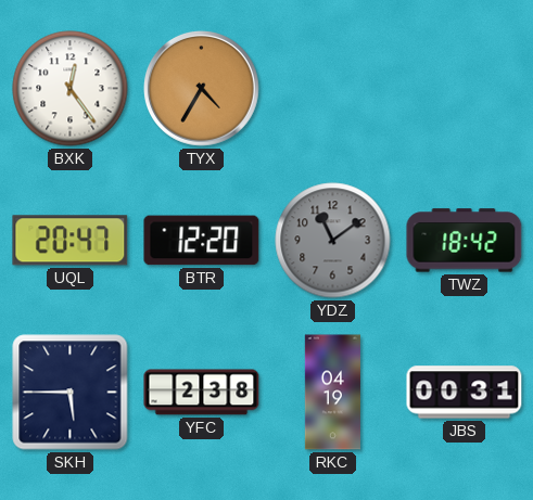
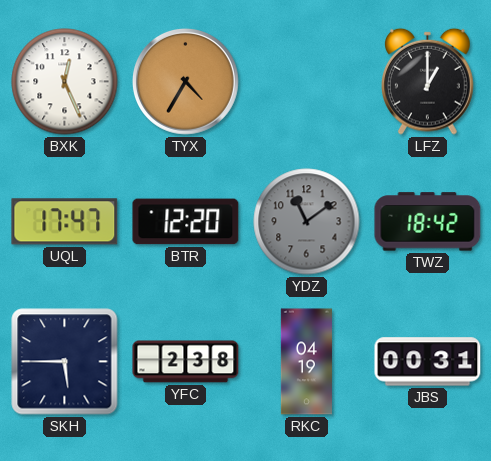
BXK: 12:24 -> 12:26
LFZ: none -> 1:00
UQL: 20:47 -> 17:47
